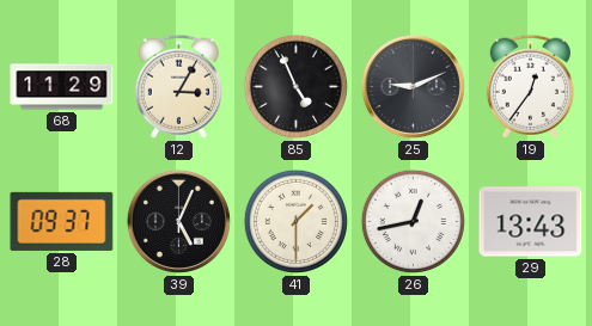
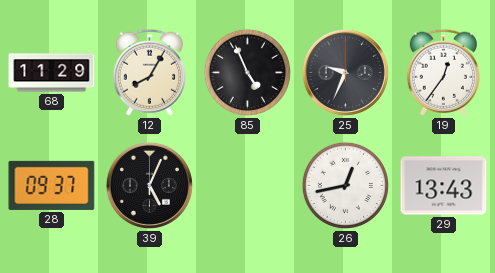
12: 3:05 -> 8:05
25: 9:11 -> 9:34
41: 1:30 -> none
